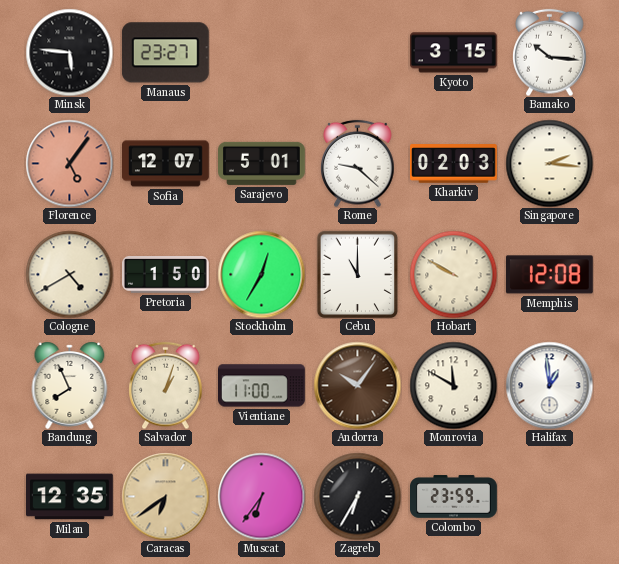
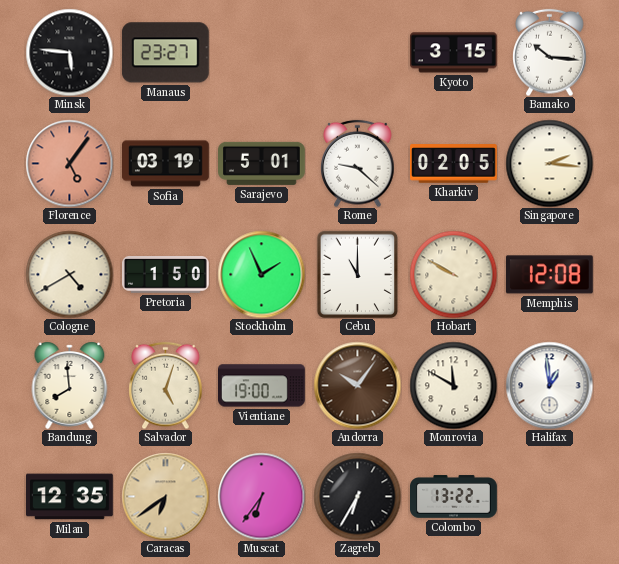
Sofia: 12:07 -> 03:19
Kharkiv: 02:03 -> 02:05
Stockholm: 12:35 -> 1:56
Bandung: 7:56 -> 7:59
Salvador: 1:03 -> 5:03
Vientiane: 11:00 -> 19:00
Colombo: 23:59 -> 13:22
